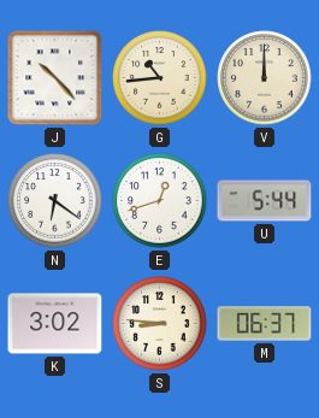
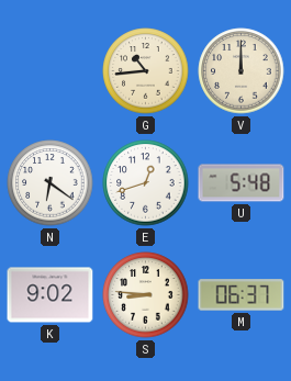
J: 10:23 -> none
U: 5:44 -> 5:48
K: 3:02 -> 9:02
